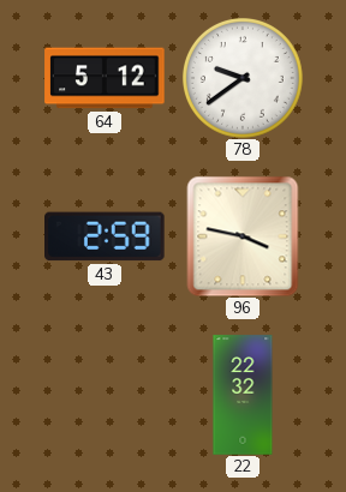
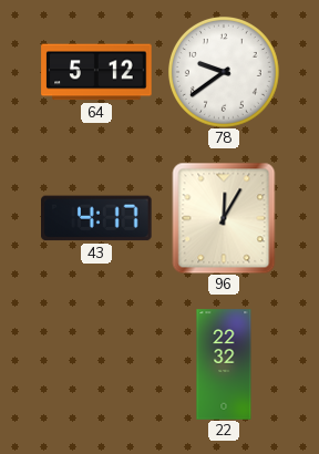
43: 2:59 -> 4:17
96: 3:47 -> 12:05
